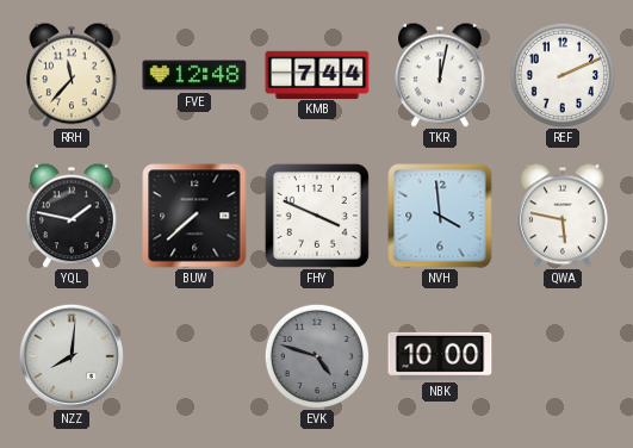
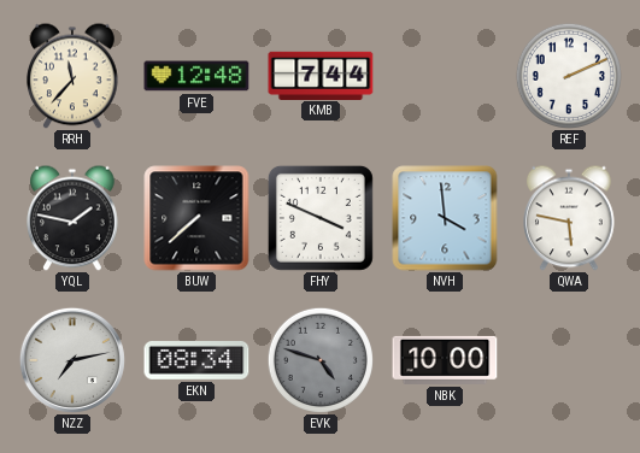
TKR: 12:02 -> none
NZZ: 8:01 -> 7:13
EKN: none -> 08:34
